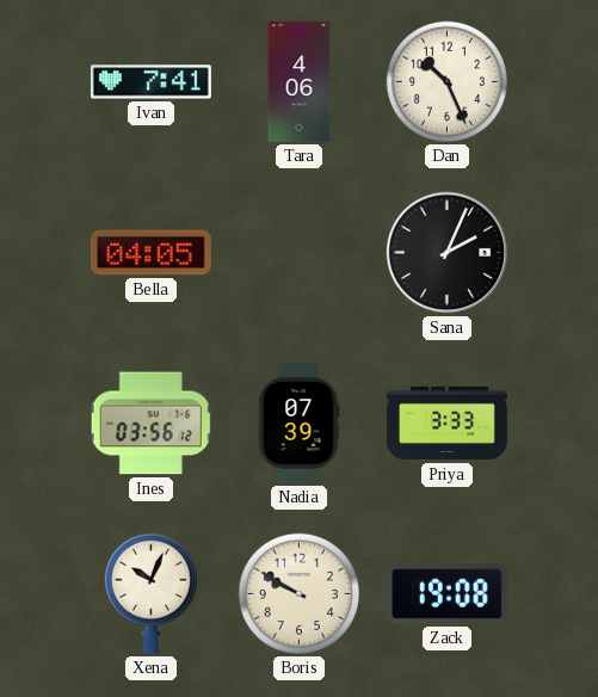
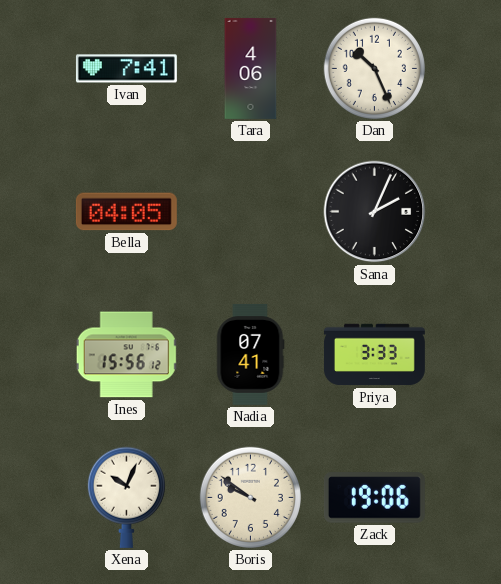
Ines: 03:56 -> 15:56
Nadia: 07:39 -> 07:41
Boris: 9:50 -> 9:51
Zack: 19:08 -> 19:06
